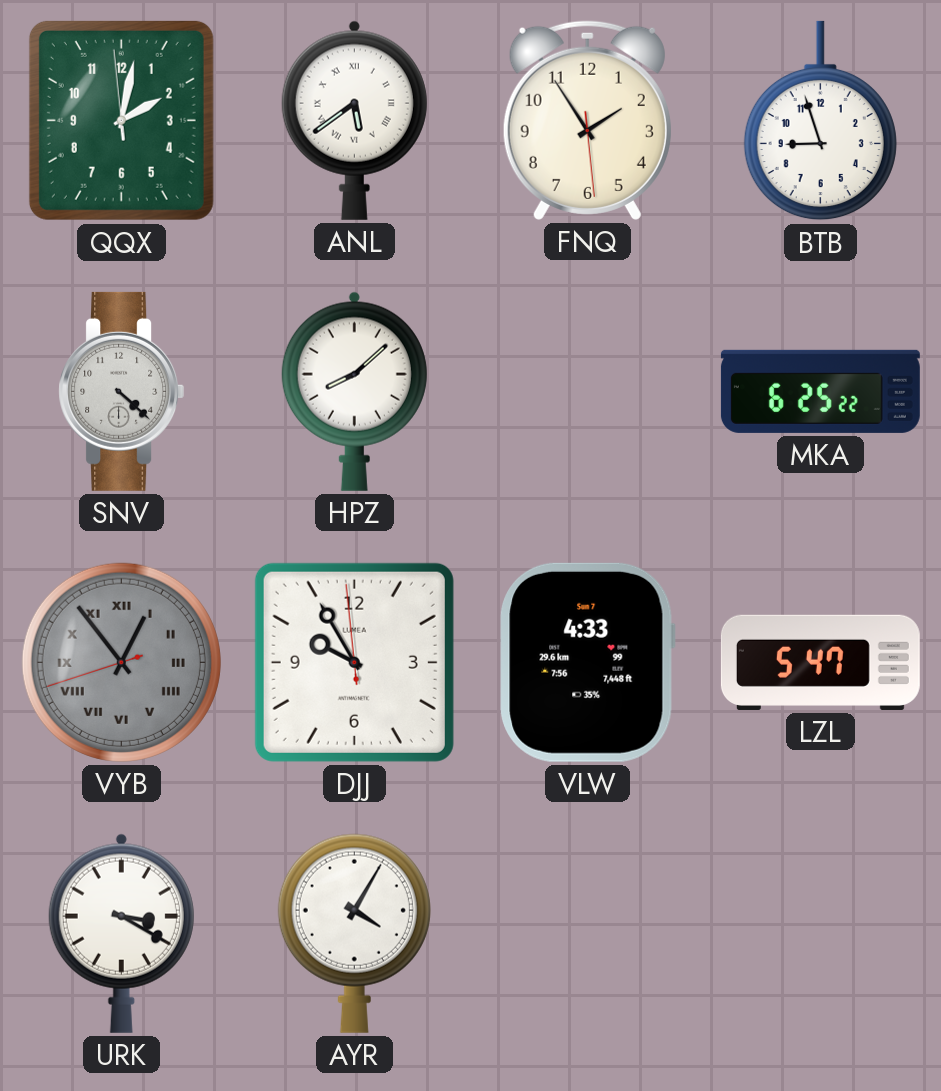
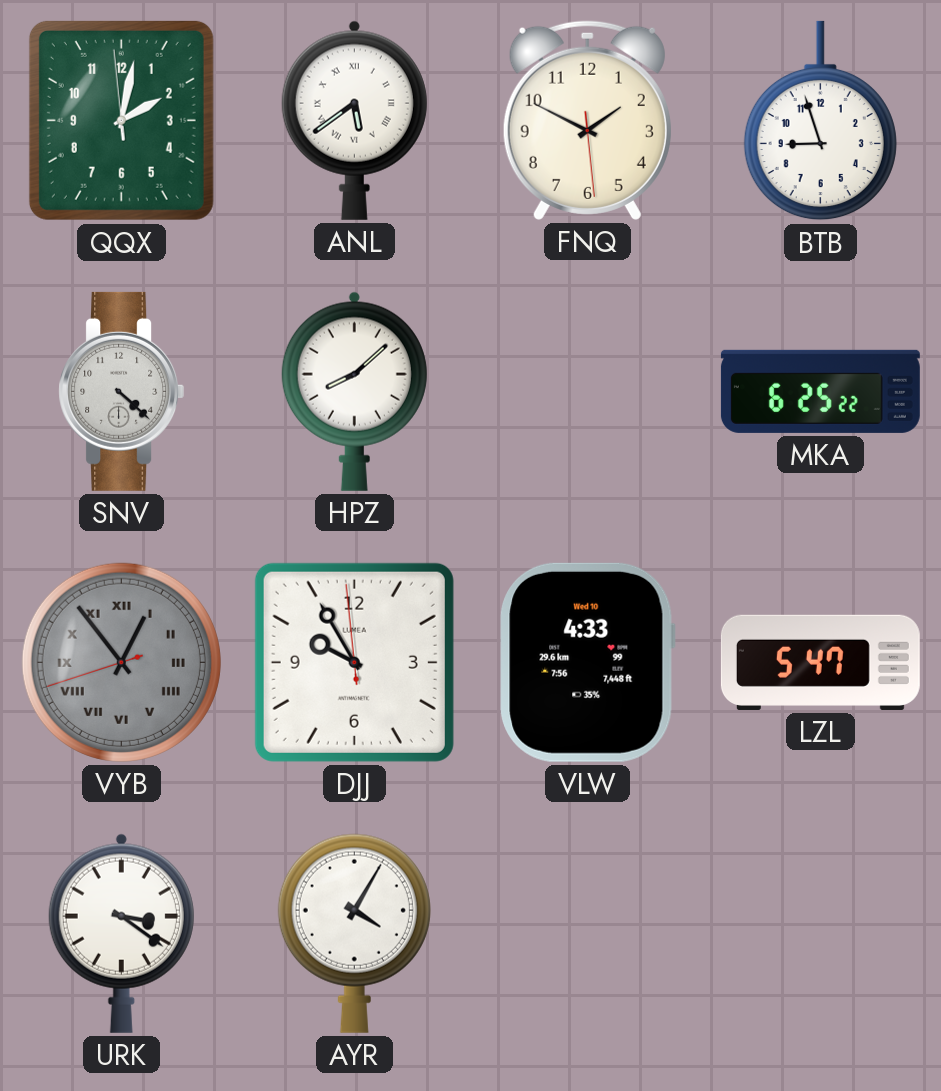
FNQ: 1:54 -> 1:49
VLW date: Sun 7 -> Wed 10
URK: 3:20 -> 3:21
